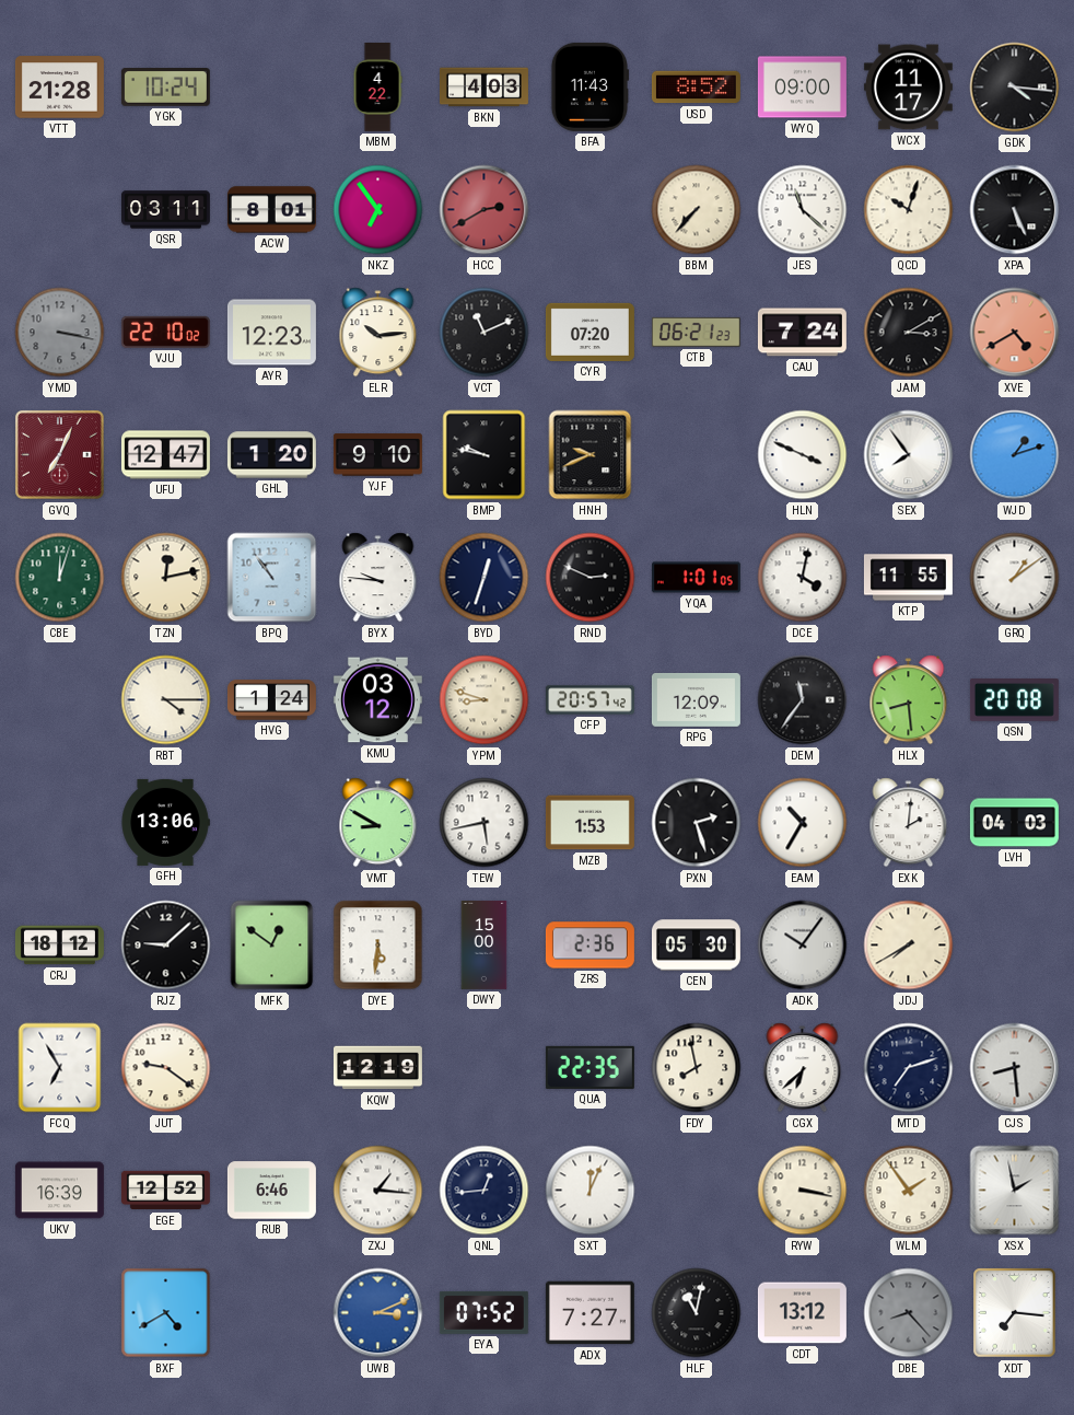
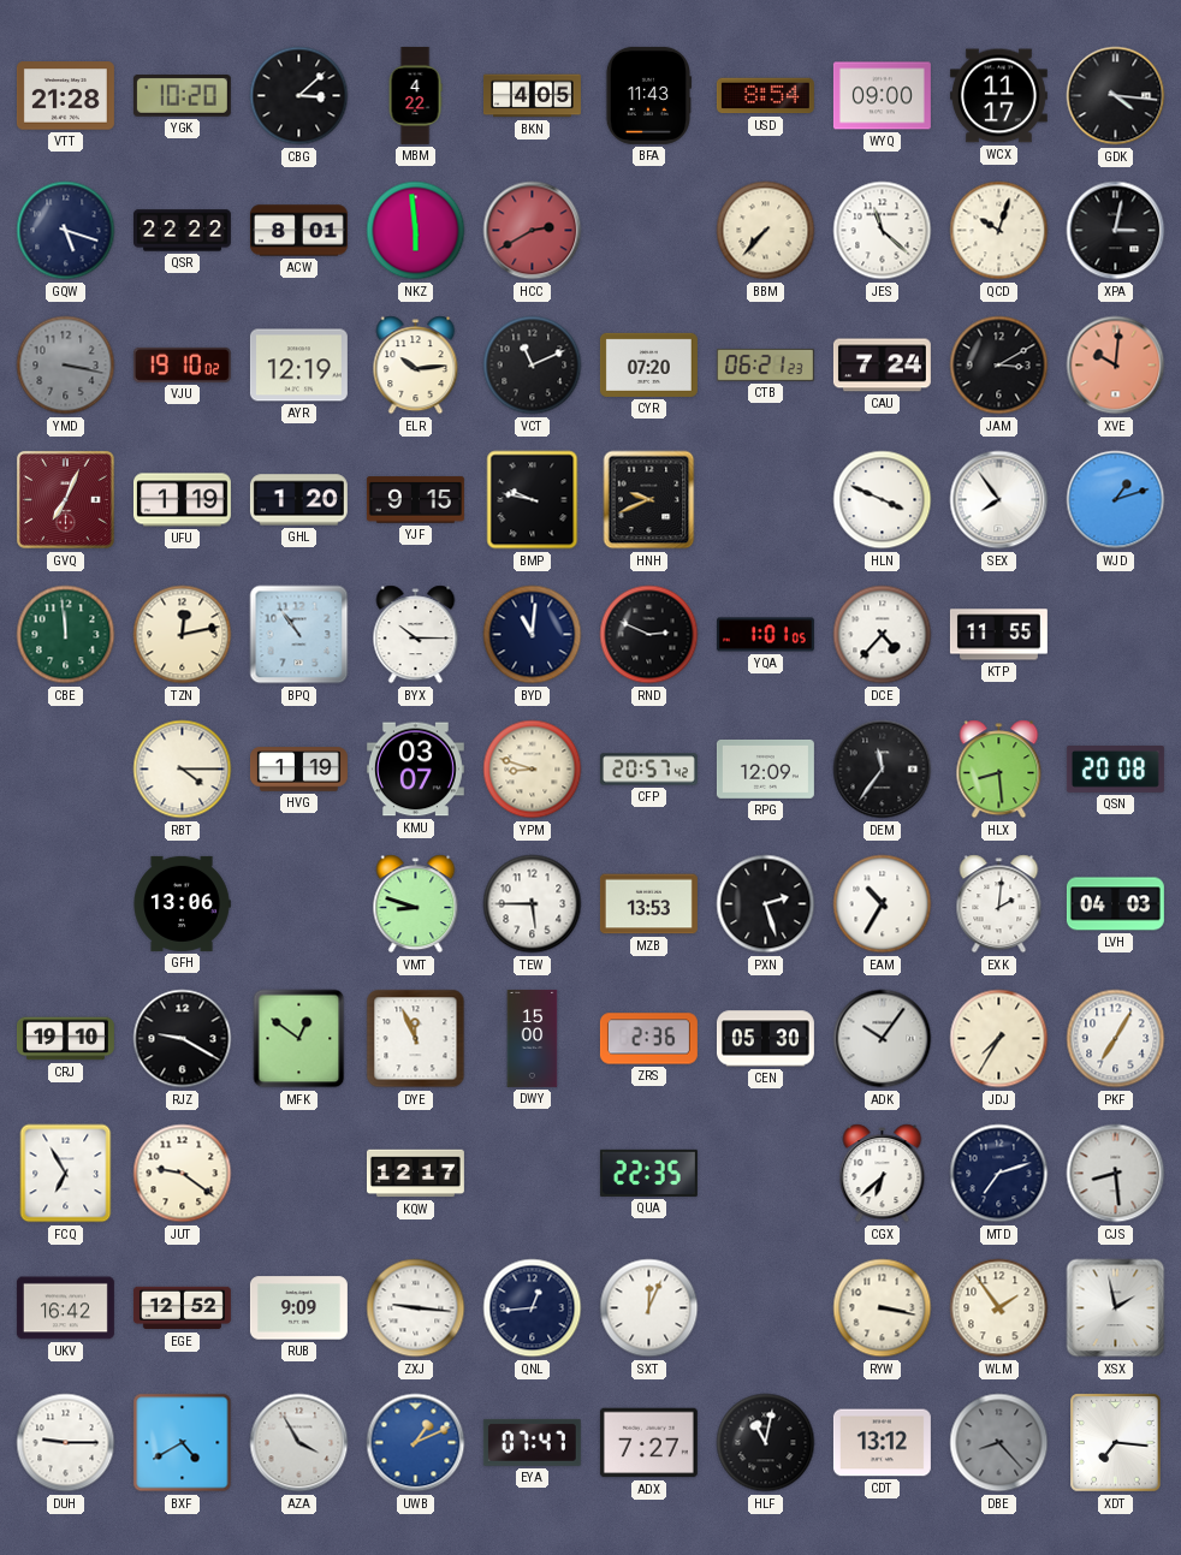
YGK: 10:24 -> 10:20
CBG: none -> 3:08
BKN: 4:03 -> 4:05
USD: 8:52 -> 8:54
GQW: none -> 5:18
QSR: 03:11 -> 22:22
NKZ: 6:54 -> 5:59
XPA: 5:26 -> 3:02
VJU: 22:10 -> 19:10
AYR: 12:23 -> 12:19
XVE: 4:40 -> 10:01
UFU: 12:47 -> 1:19
YJF: 9:10 -> 9:15
CBE: 12:03 -> 11:59
BYX: 9:46 -> 10:15
BYD: 12:33 -> 11:01
DCE: 4:02 -> 4:37
GRQ: 1:09 -> none
HVG: 1:24 -> 1:19
KMU: 03:12 -> 03:07
VMT: 8:50 -> 8:48
TEW: 5:43 -> 5:45
MZB: 1:53 -> 13:53
CRJ: 18:12 -> 19:10
RJZ: 9:08 -> 9:20
DYE: 5:31 -> 11:56
JDJ: 7:40 -> 7:35
PKF: none -> 7:05
KQW: 12:19 -> 12:17
FDY: 7:58 -> none
UKV: 16:39 -> 16:42
RUB: 6:46 -> 9:09
ZXJ: 1:16 -> 9:16
DUH: none -> 9:15
AZA: none -> 3:55
UWB: 3:11 -> 1:11
EYA: 07:52 -> 07:47
